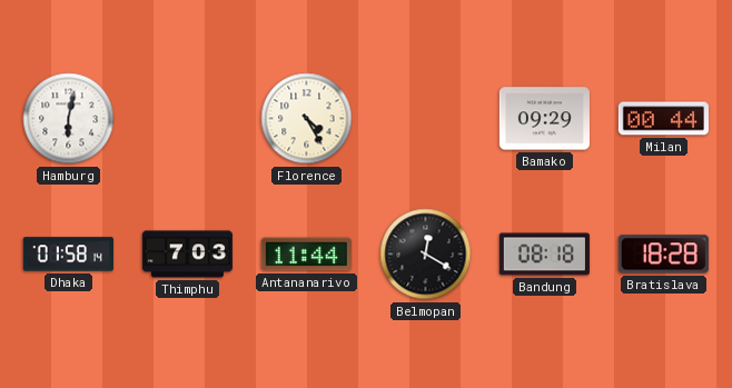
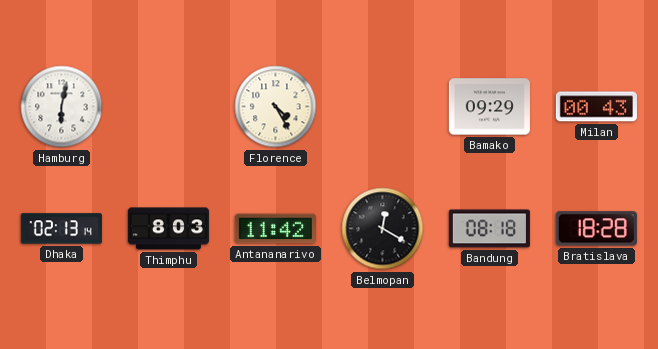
Milan: 00:44 -> 00:43
Dhaka: 01:58 -> 02:13
Thimphu: 7:03 -> 8:03
Antananarivo: 11:44 -> 11:42
